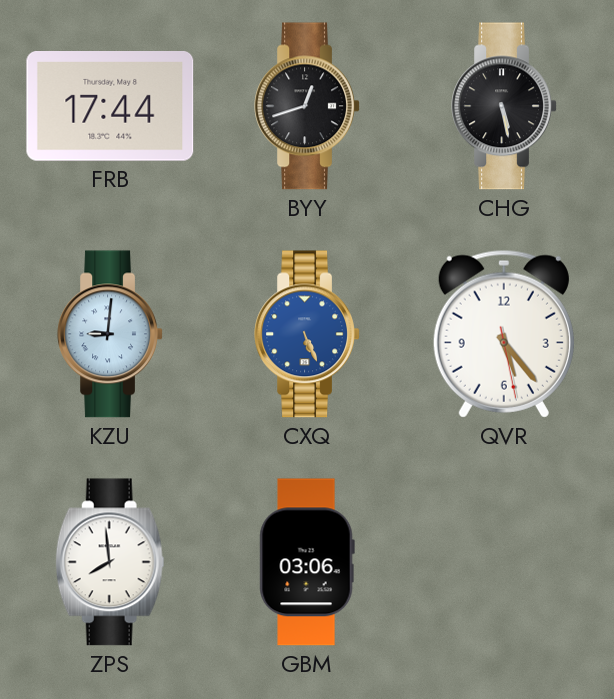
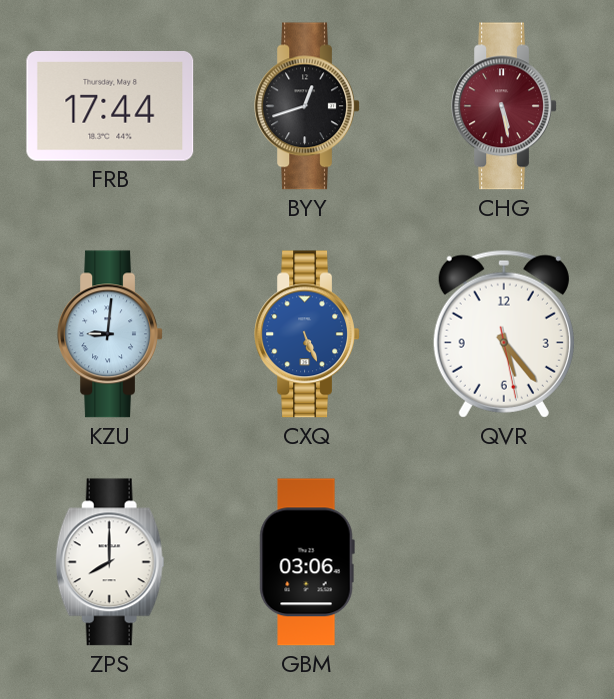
CHG dial: black -> burgundy
ZPS: 7:59 -> 8:00
